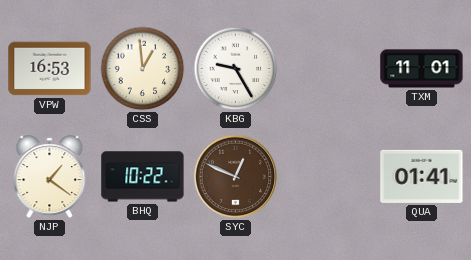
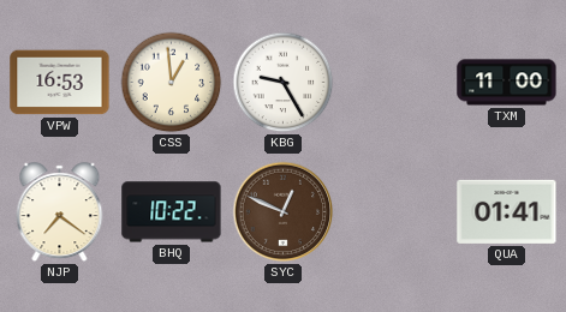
TXM: 11:01 -> 11:00
NJP: 1:21 -> 7:21
